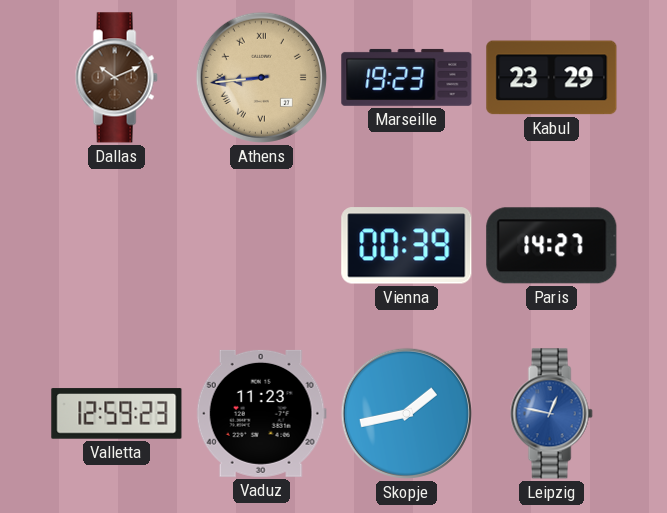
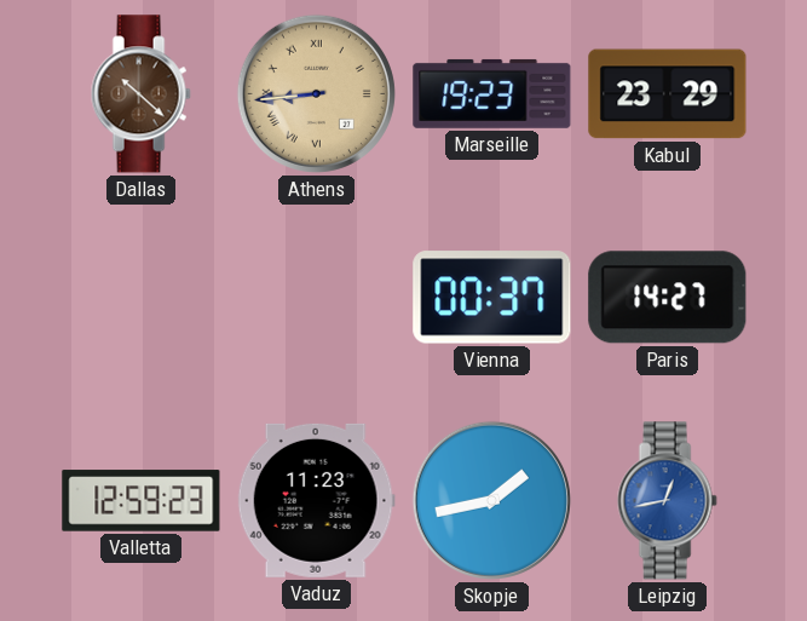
Dallas: 10:11 -> 10:22
Vienna: 00:39 -> 00:37
Leipzig: 12:47 -> 12:43
